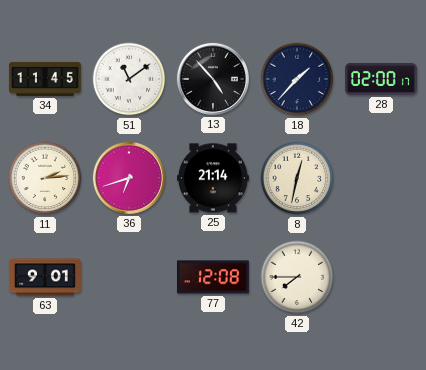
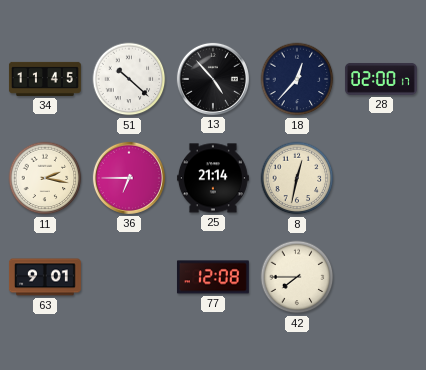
51: 11:09 -> 10:22
18: 1:37 -> 12:37
11: 2:14 -> 2:17
36: 6:42 -> 6:45
